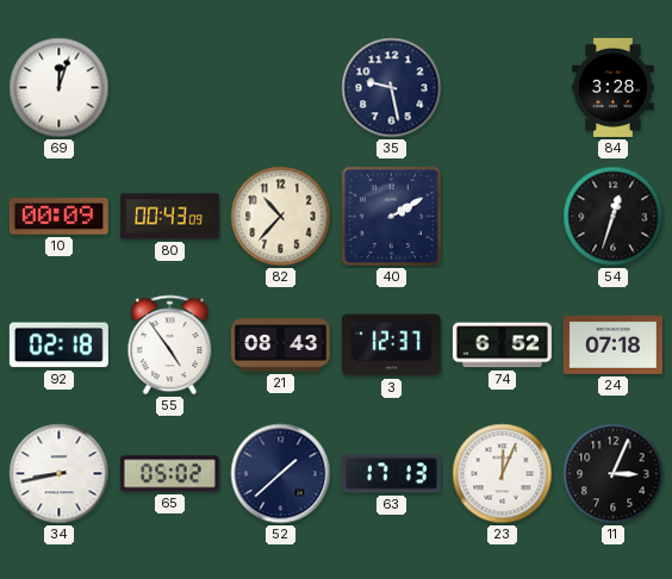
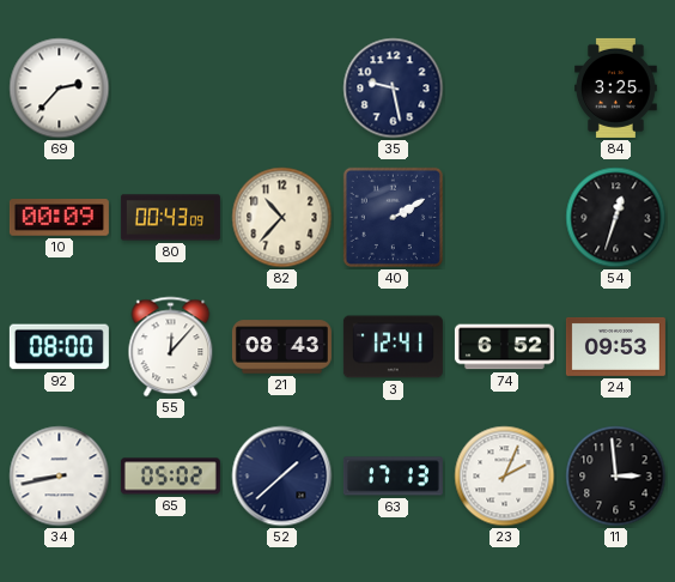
69: 12:03 -> 2:37
84: 3:28 -> 3:25
92: 02:18 -> 08:00
55: 4:54 -> 12:07
3: 12:37 -> 12:41
24: 07:18 -> 09:53
23: 12:04 -> 2:04
11: 3:04 -> 2:59
